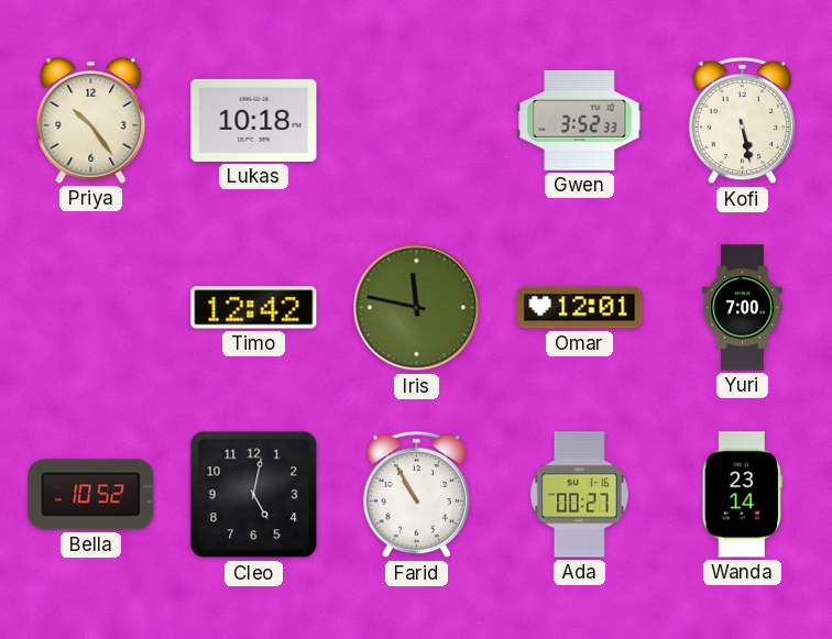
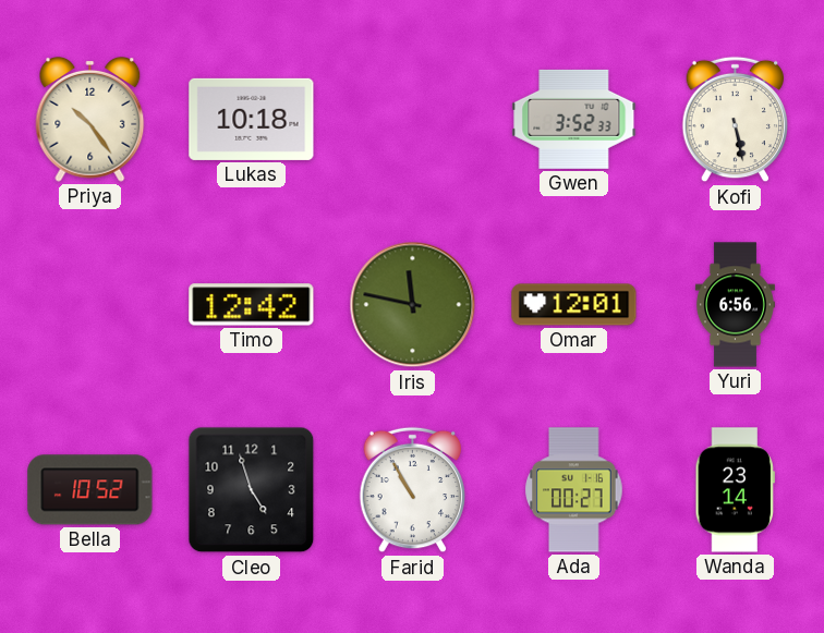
Yuri: 7:00 -> 6:56
Cleo: 5:02 -> 4:57
